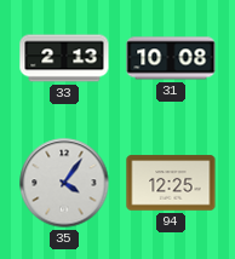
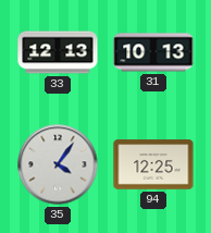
33: 2:13 -> 12:13
31: 10:08 -> 10:13
